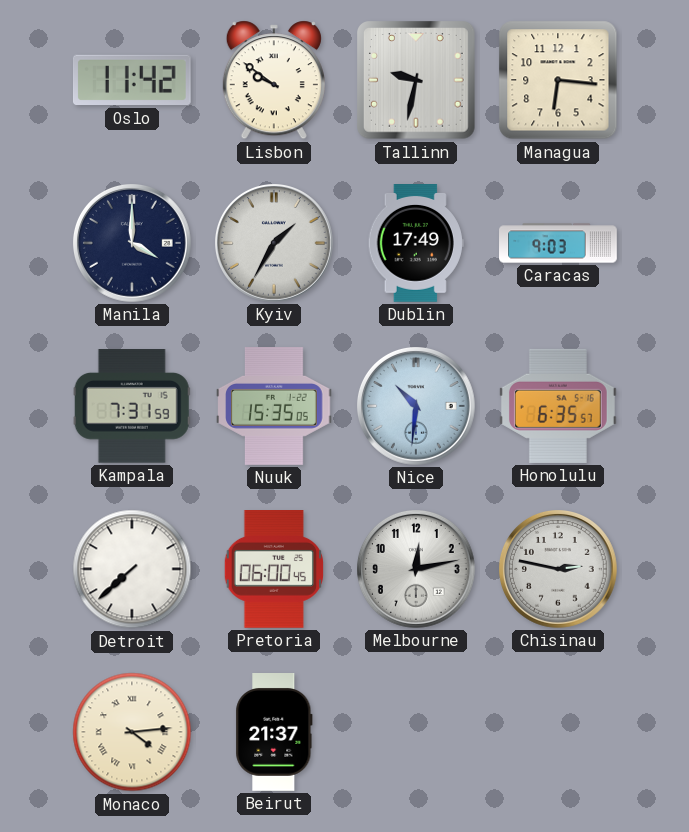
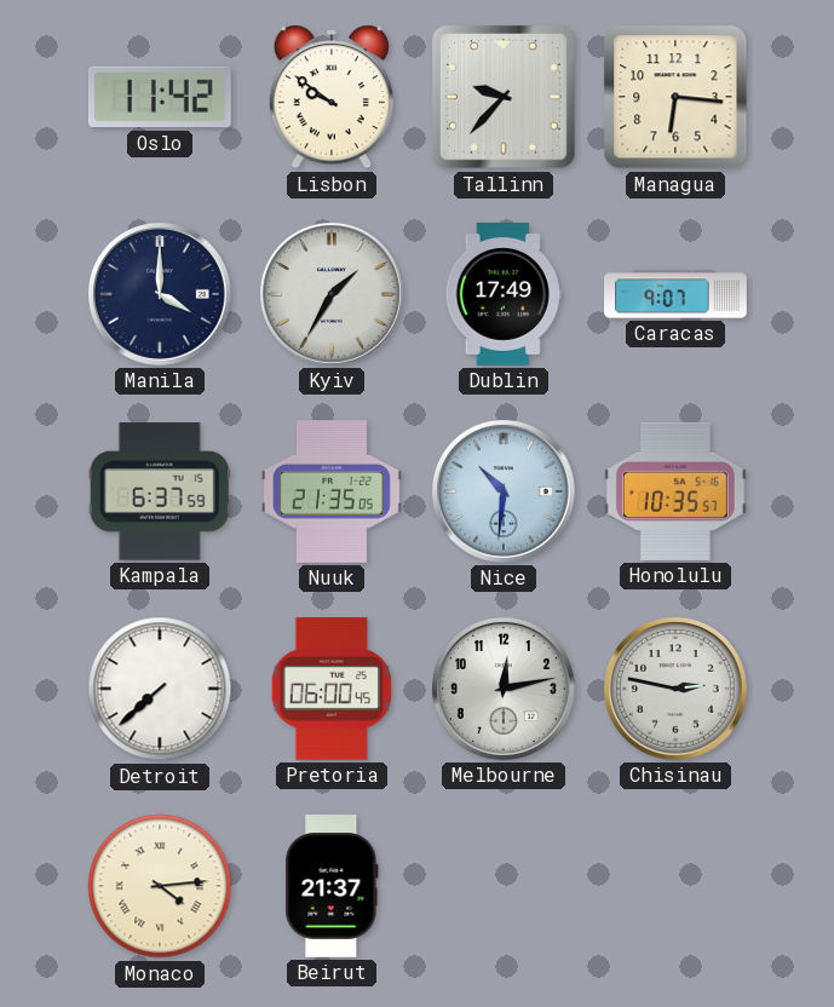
Tallinn: 9:32 -> 9:37
Caracas: 9:03 -> 9:07
Kampala: 7:31 -> 6:37
Nuuk: 15:35 -> 21:35
Honolulu: 6:35 -> 10:35
